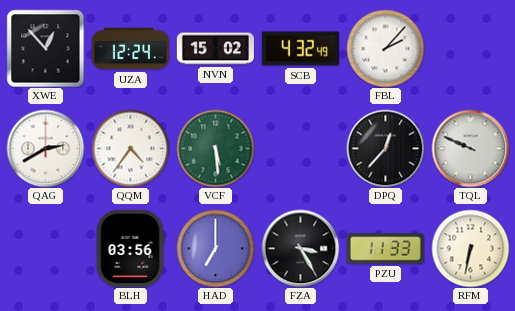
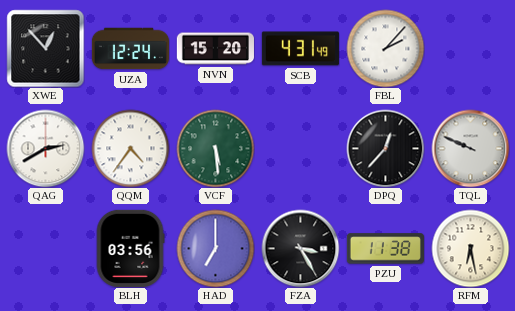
NVN: 15:02 -> 15:20
SCB: 4:32 -> 4:31
PZU: 11:33 -> 11:38
RFM: 6:32 -> 6:28
